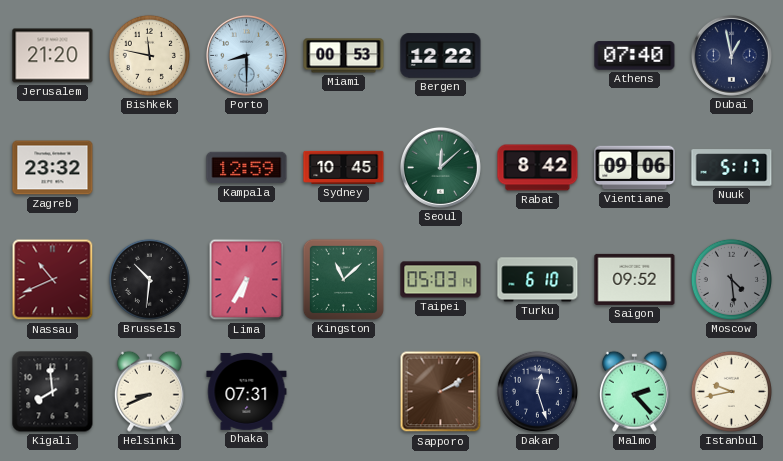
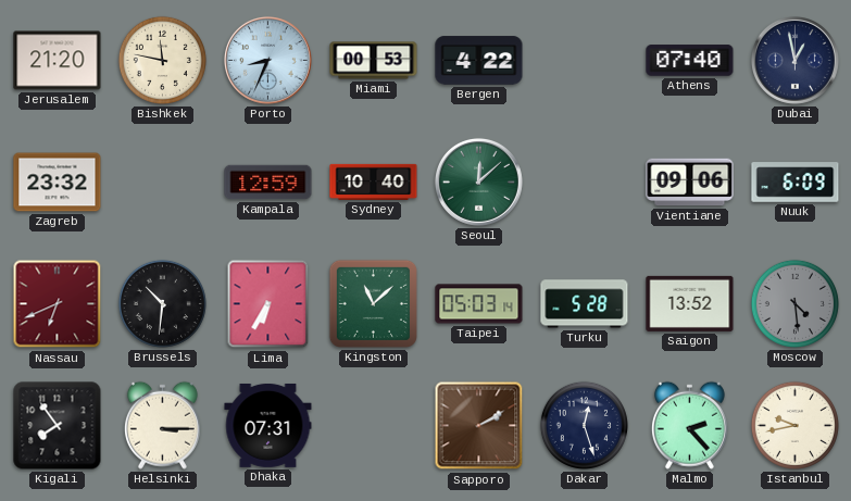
Porto: 8:30 -> 8:34
Bergen: 12:22 -> 4:22
Sydney: 10:45 -> 10:40
Rabat: 8:42 -> none
Nuuk: 5:17 -> 6:09
Nassau: 10:41 -> 6:41
Turku: 6:10 -> 5:28
Saigon: 09:52 -> 13:52
Kigali: 7:59 -> 7:54
Helsinki: 8:41 -> 3:15
